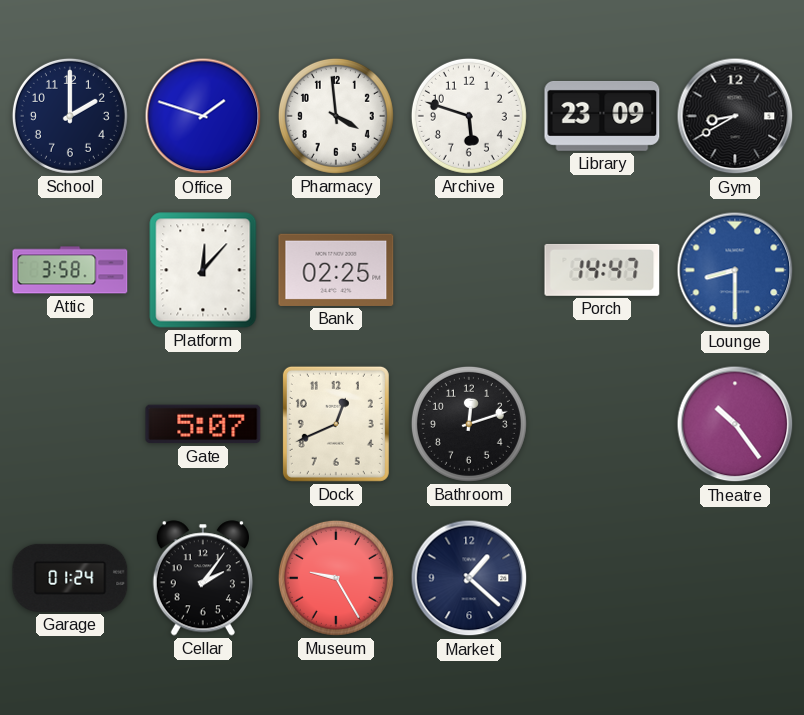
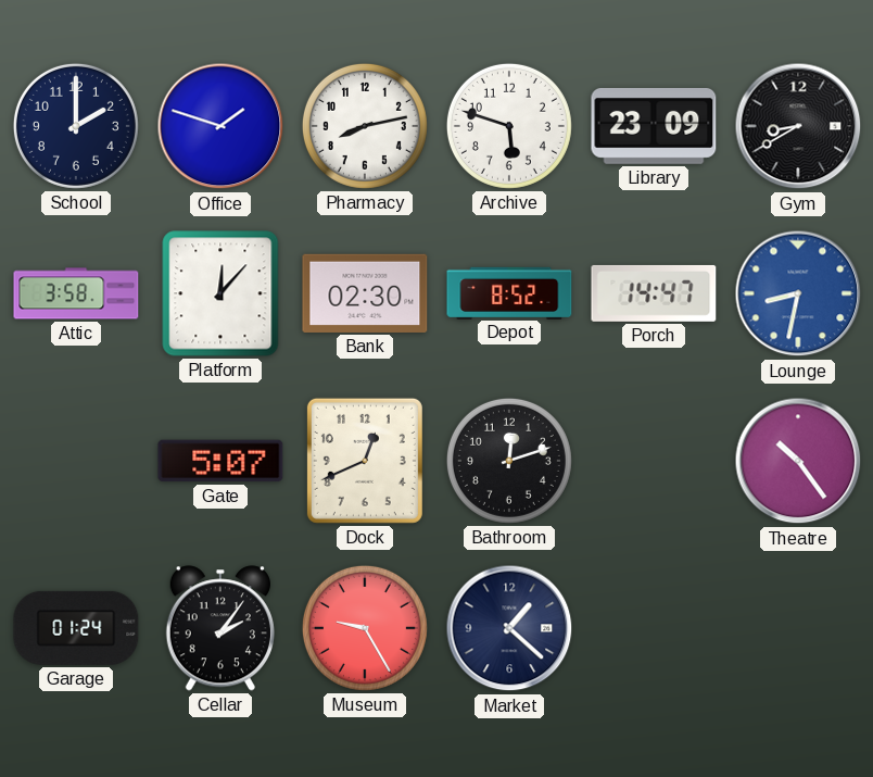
Pharmacy: 3:59 -> 8:13
Bank: 02:25 -> 02:30
Depot: none -> 8:52
Lounge: 8:30 -> 8:32
